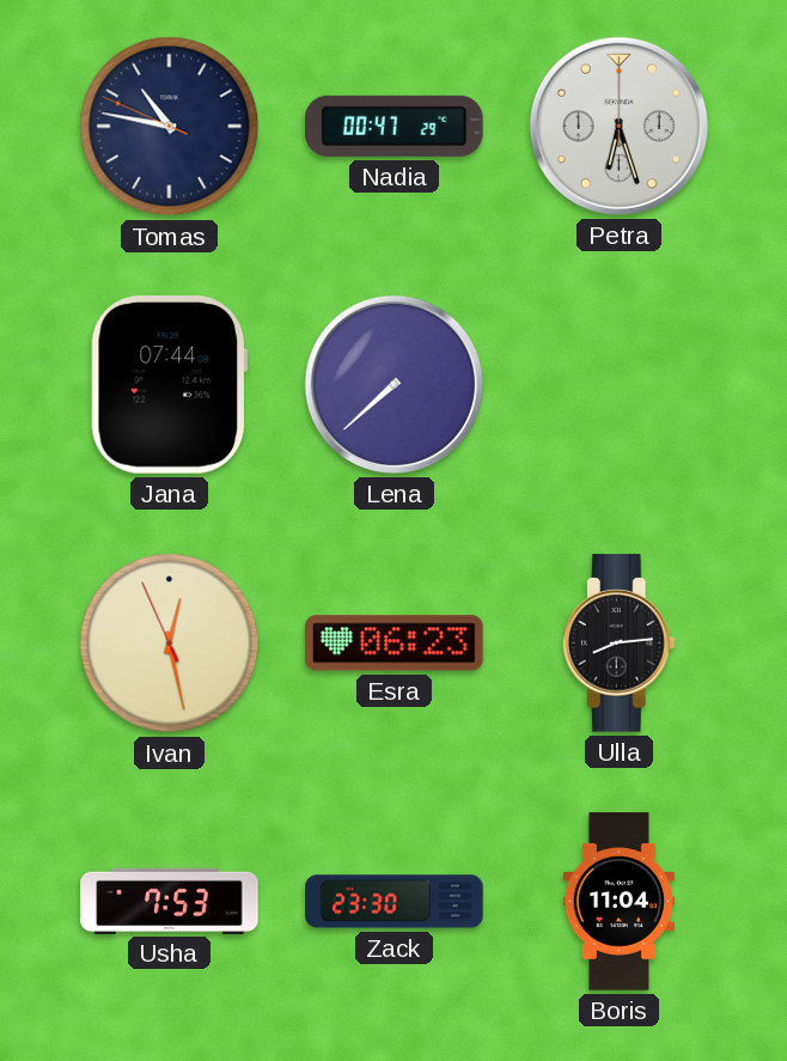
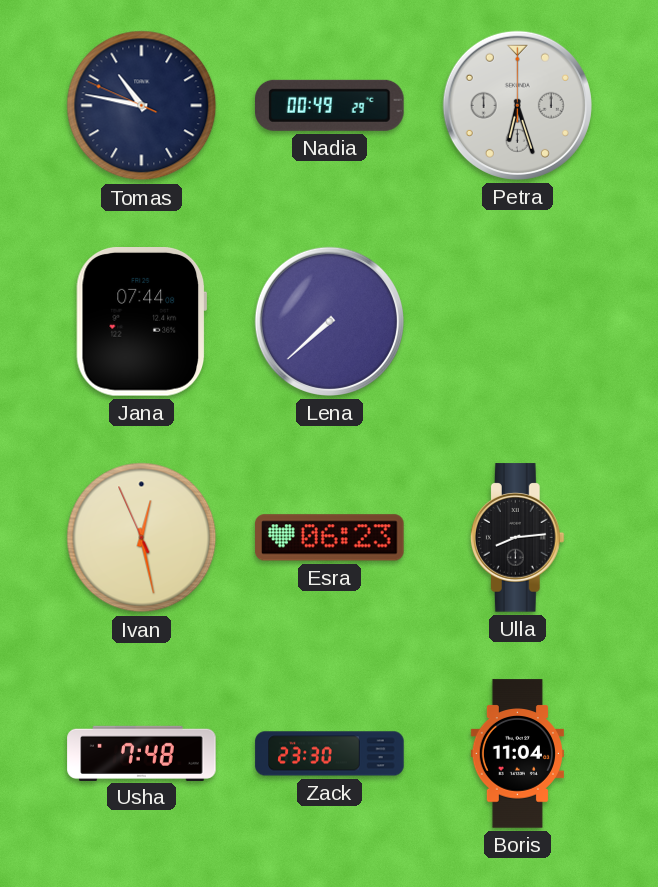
Nadia: 00:47 -> 00:49
Usha: 7:53 -> 7:48
